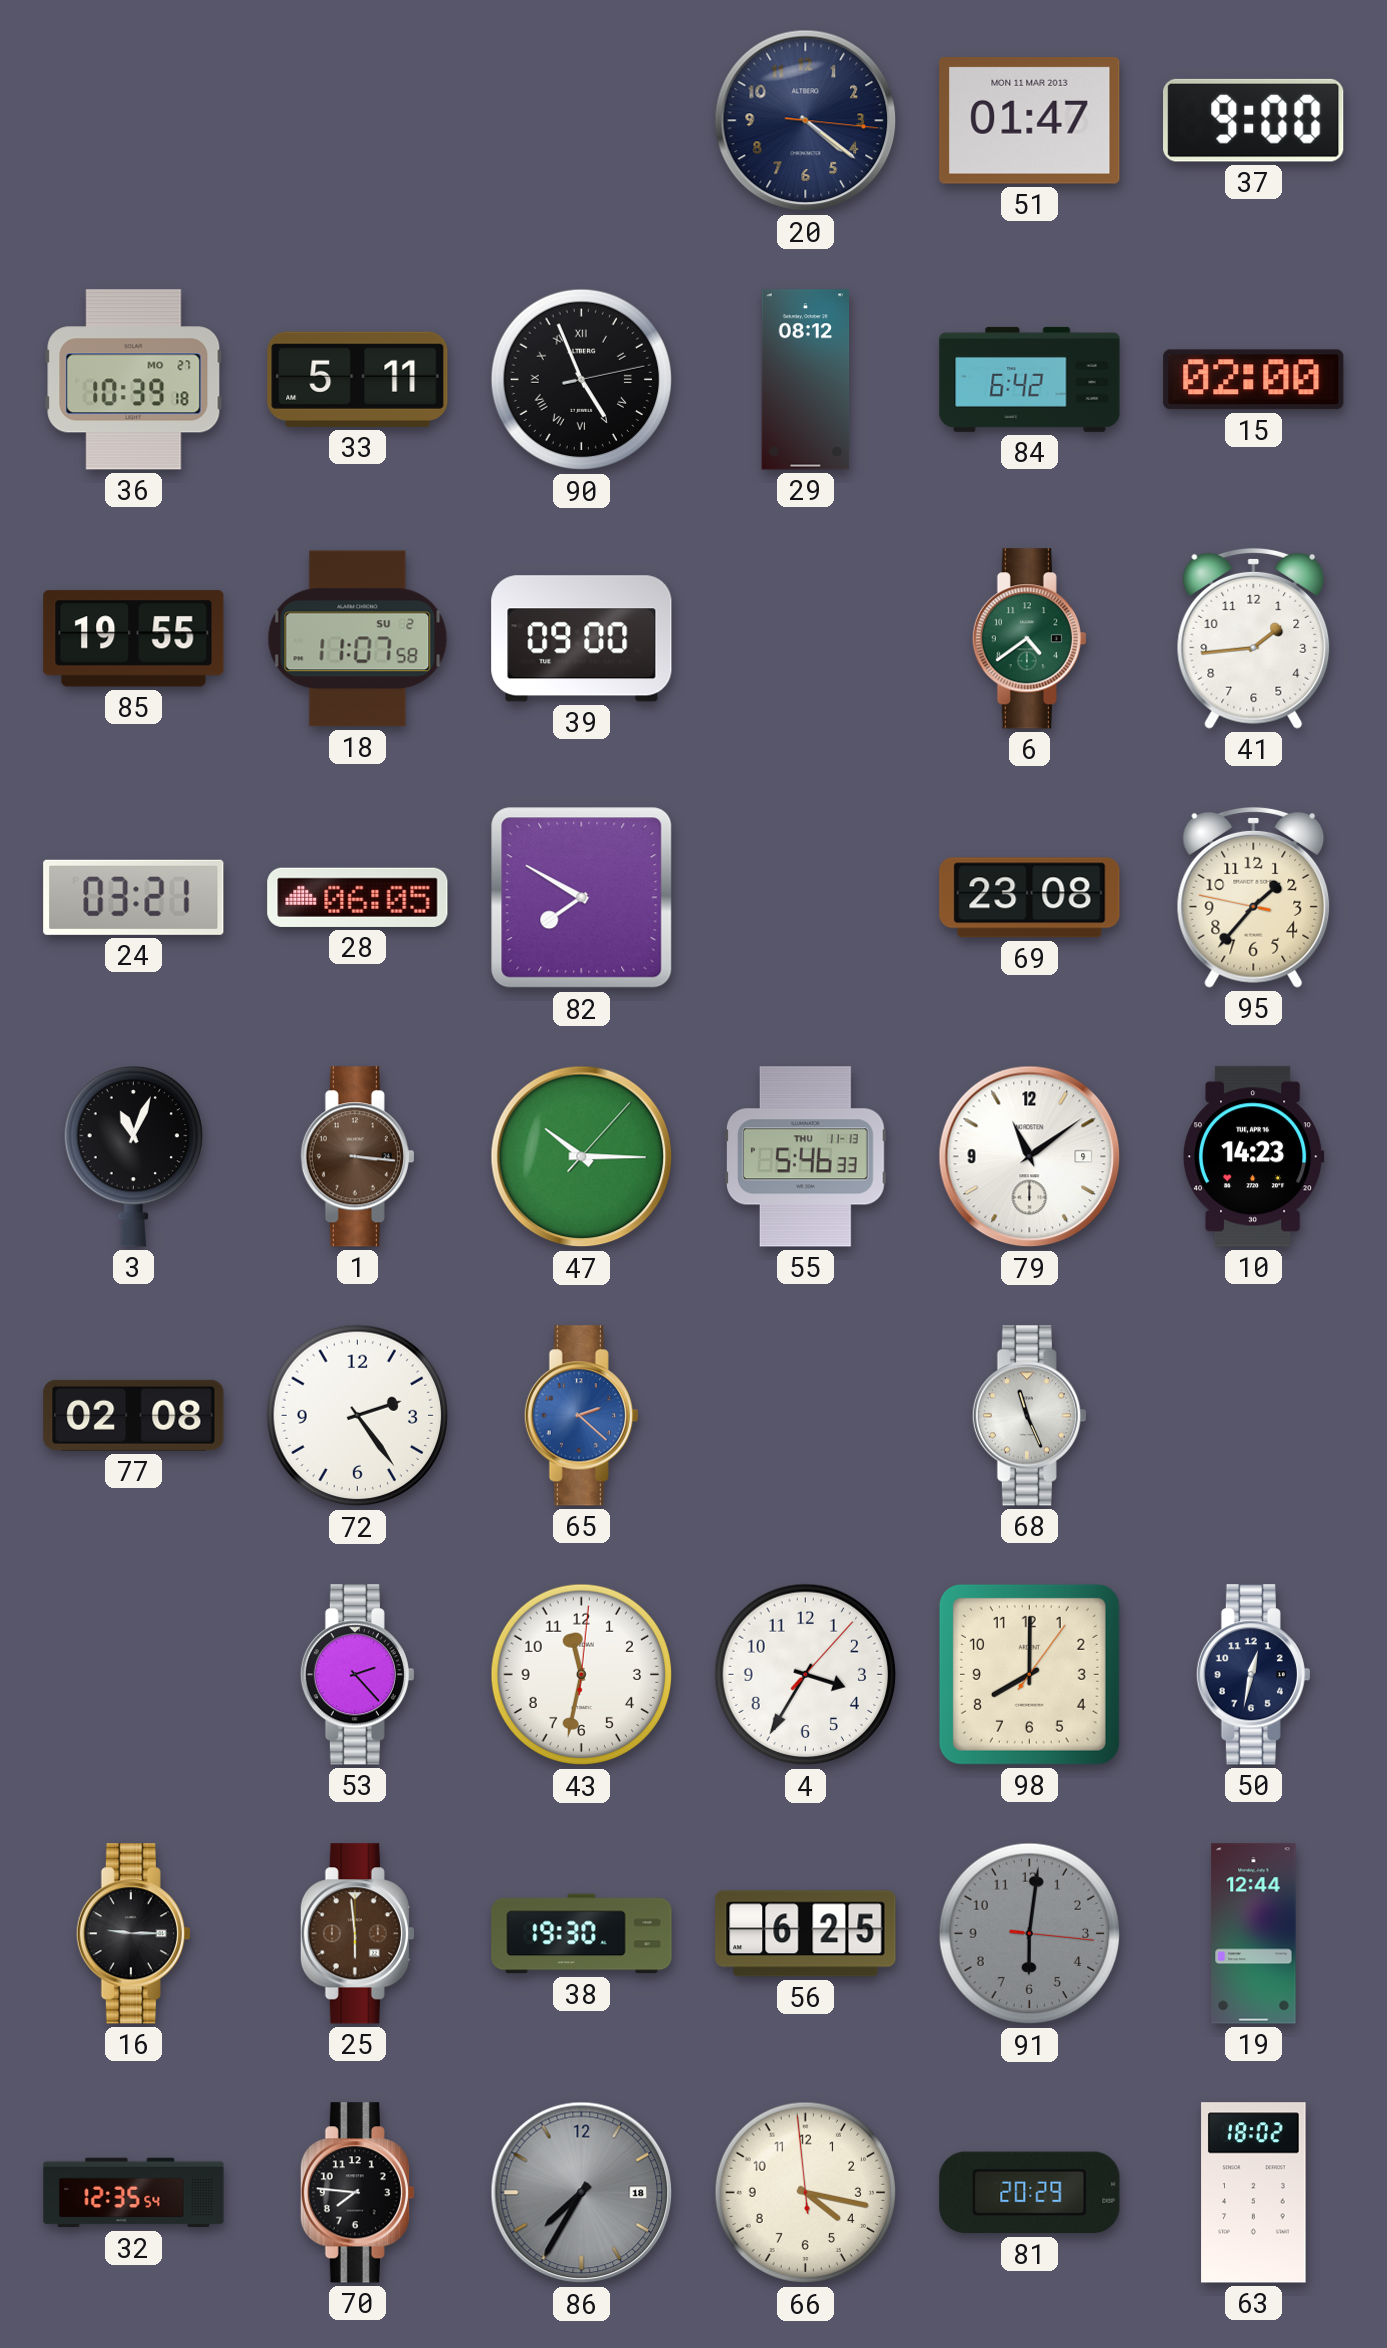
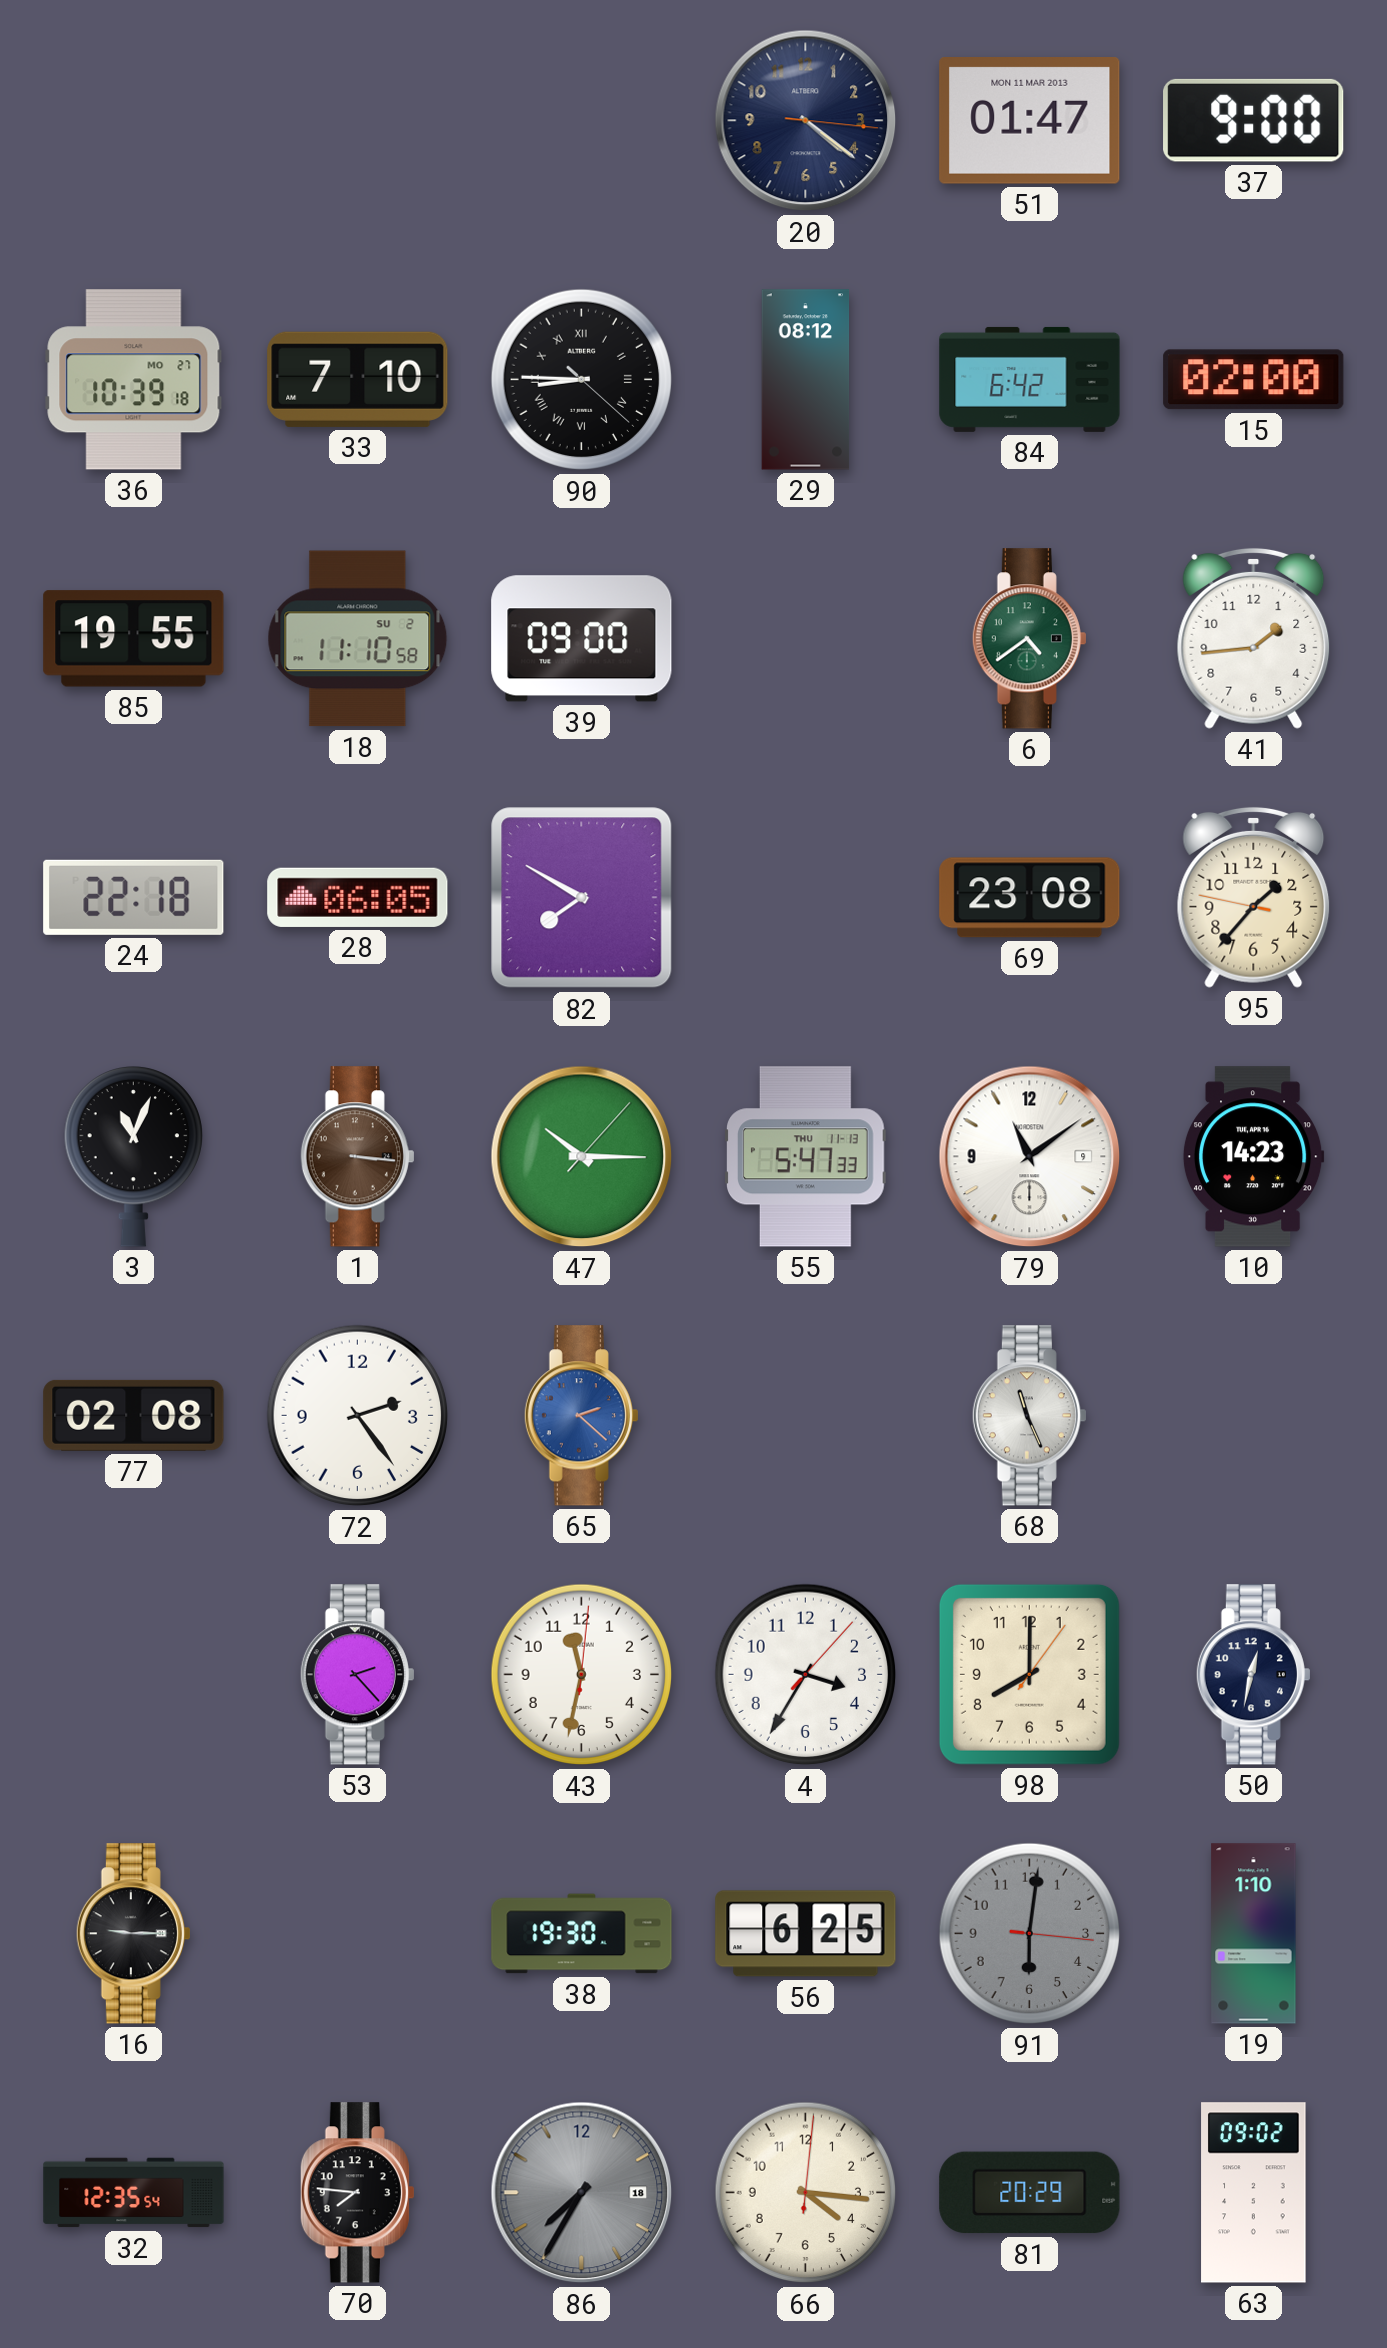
33: 5:11 -> 7:10
90: 4:56 -> 8:45
18: 11:07 -> 11:10
24: 03:21 -> 22:18
55: 5:46 -> 5:47
25: 5:59 -> none
19: 12:44 -> 1:10
66: 4:16:59 -> 4:16:01
63: 18:02 -> 09:02
